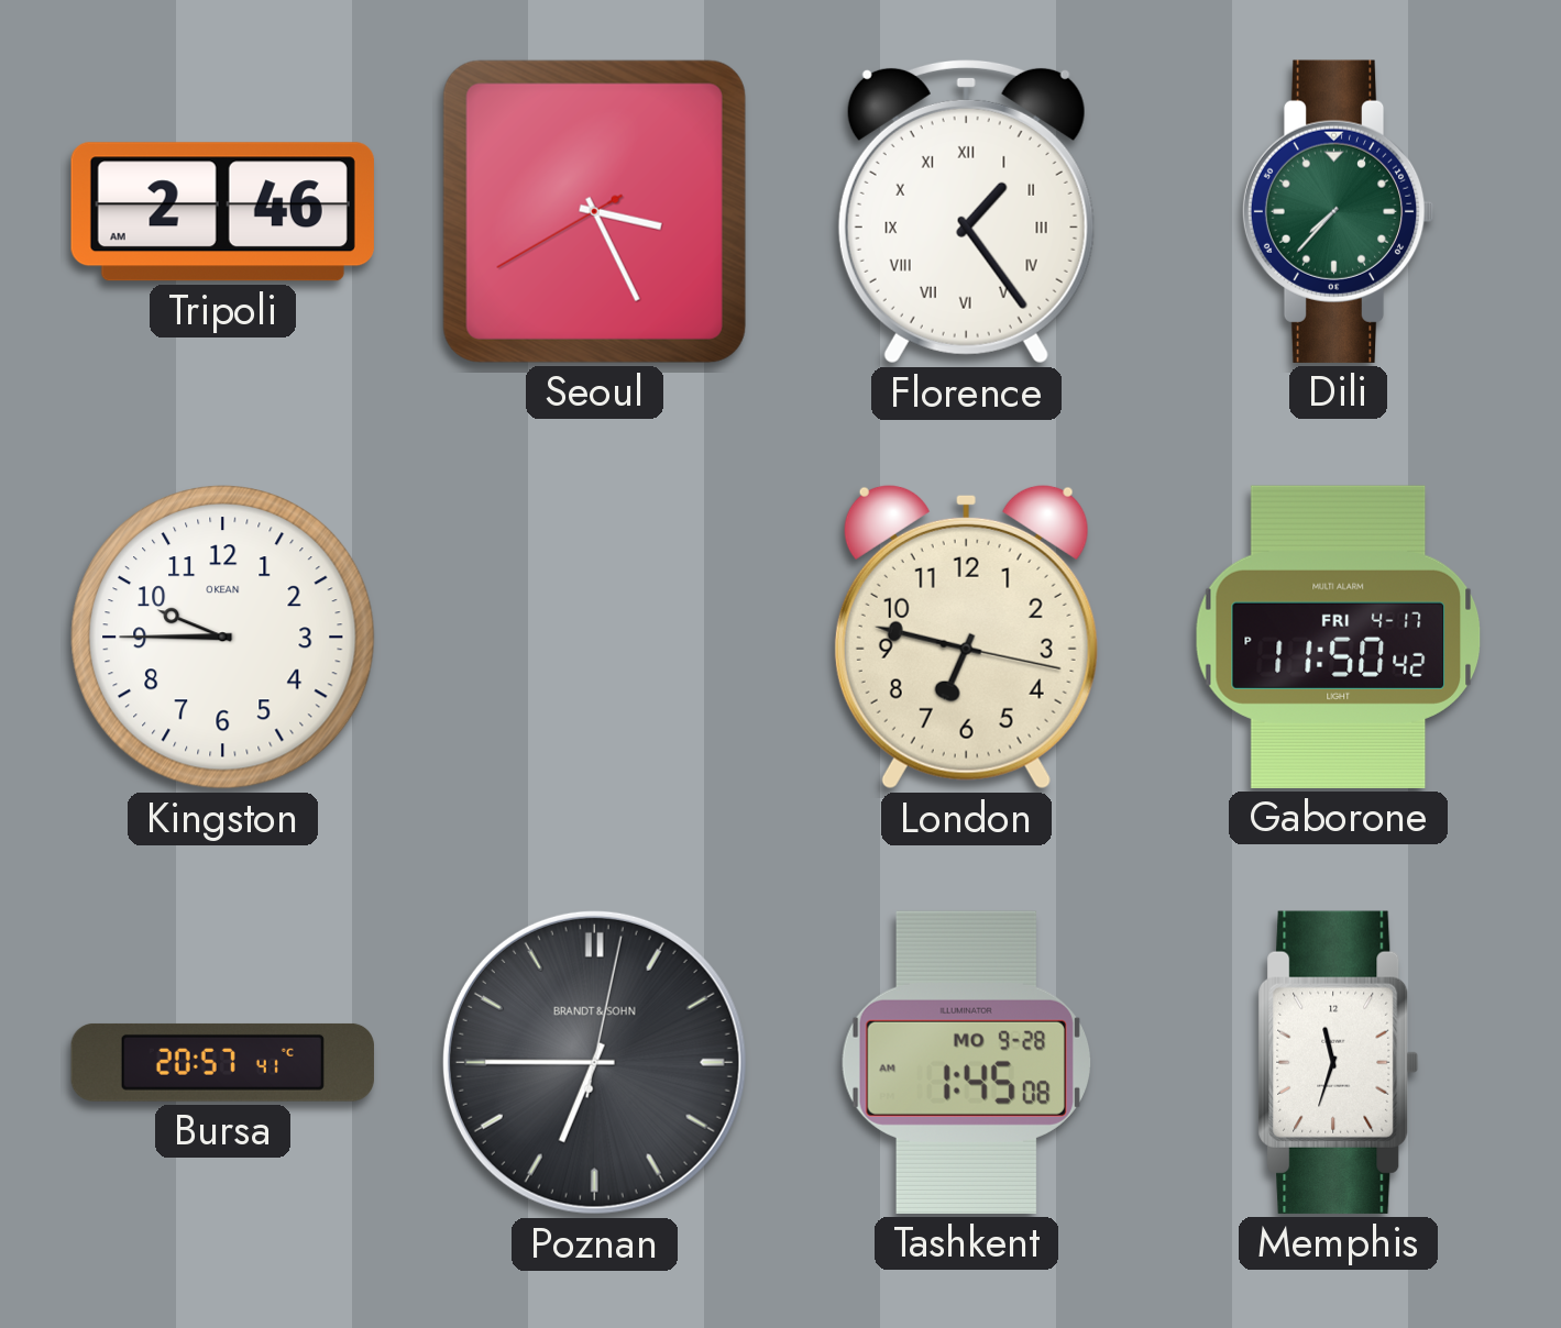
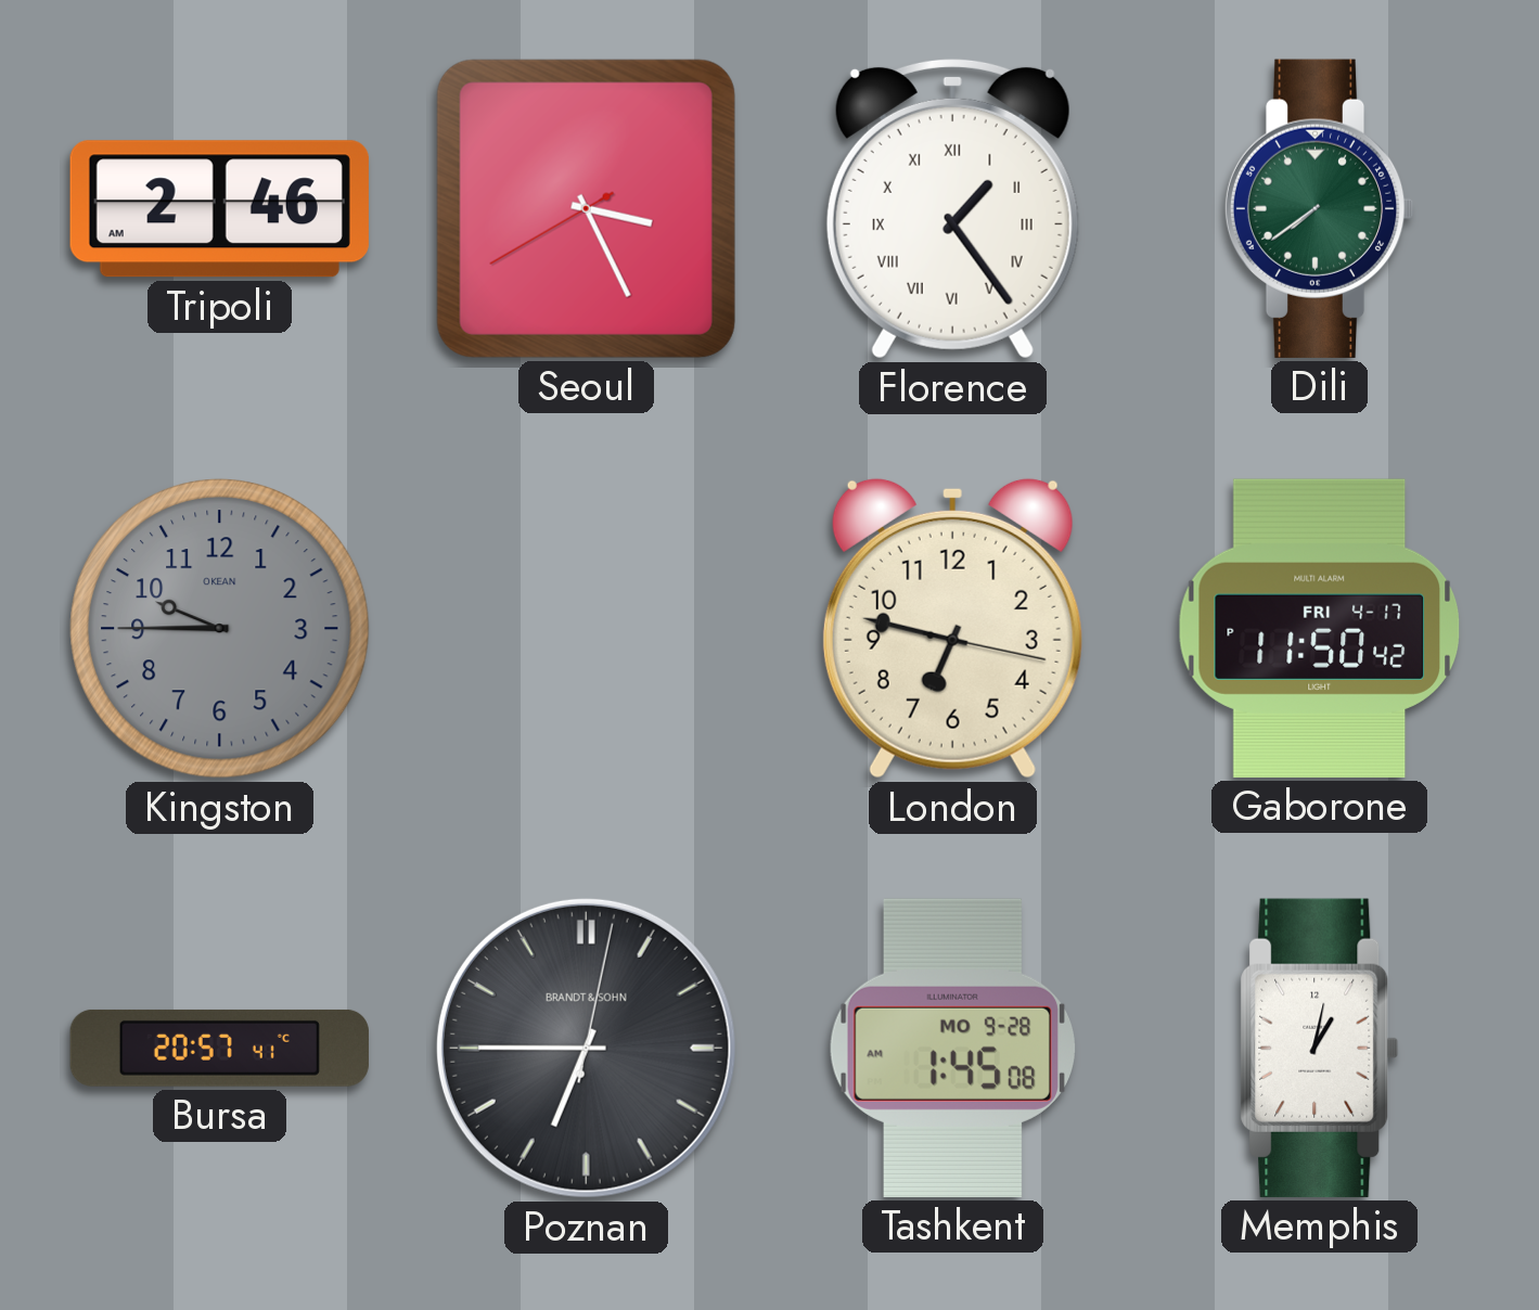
Dili: 7:37 -> 7:39
Kingston dial: white -> grey
Memphis: 11:33 -> 1:02
